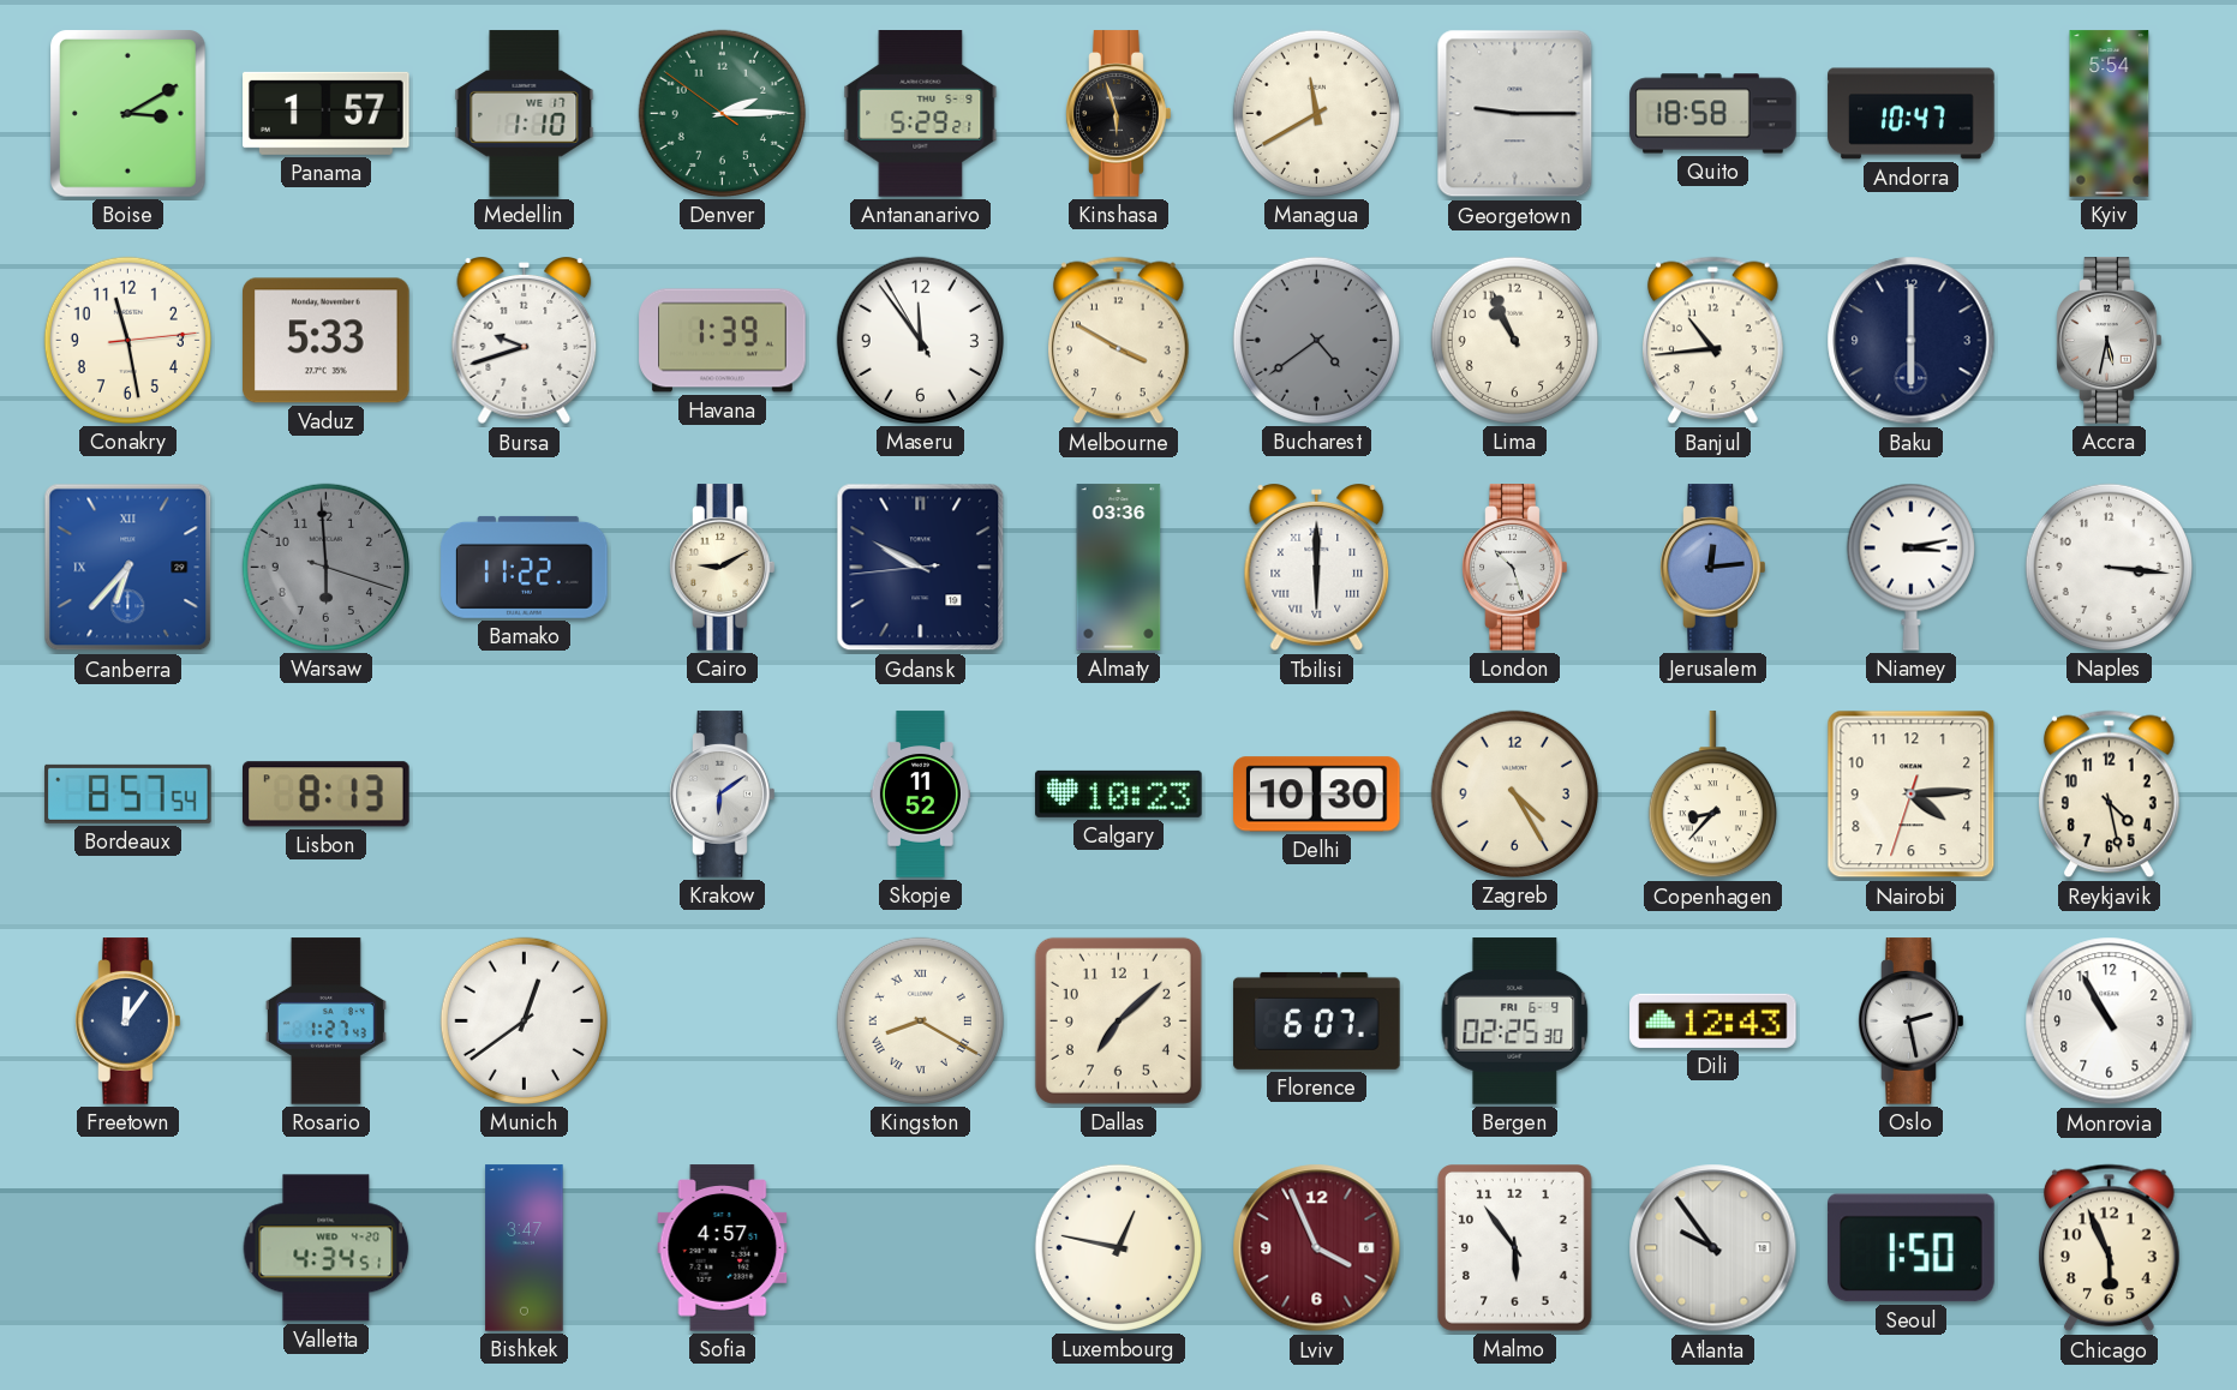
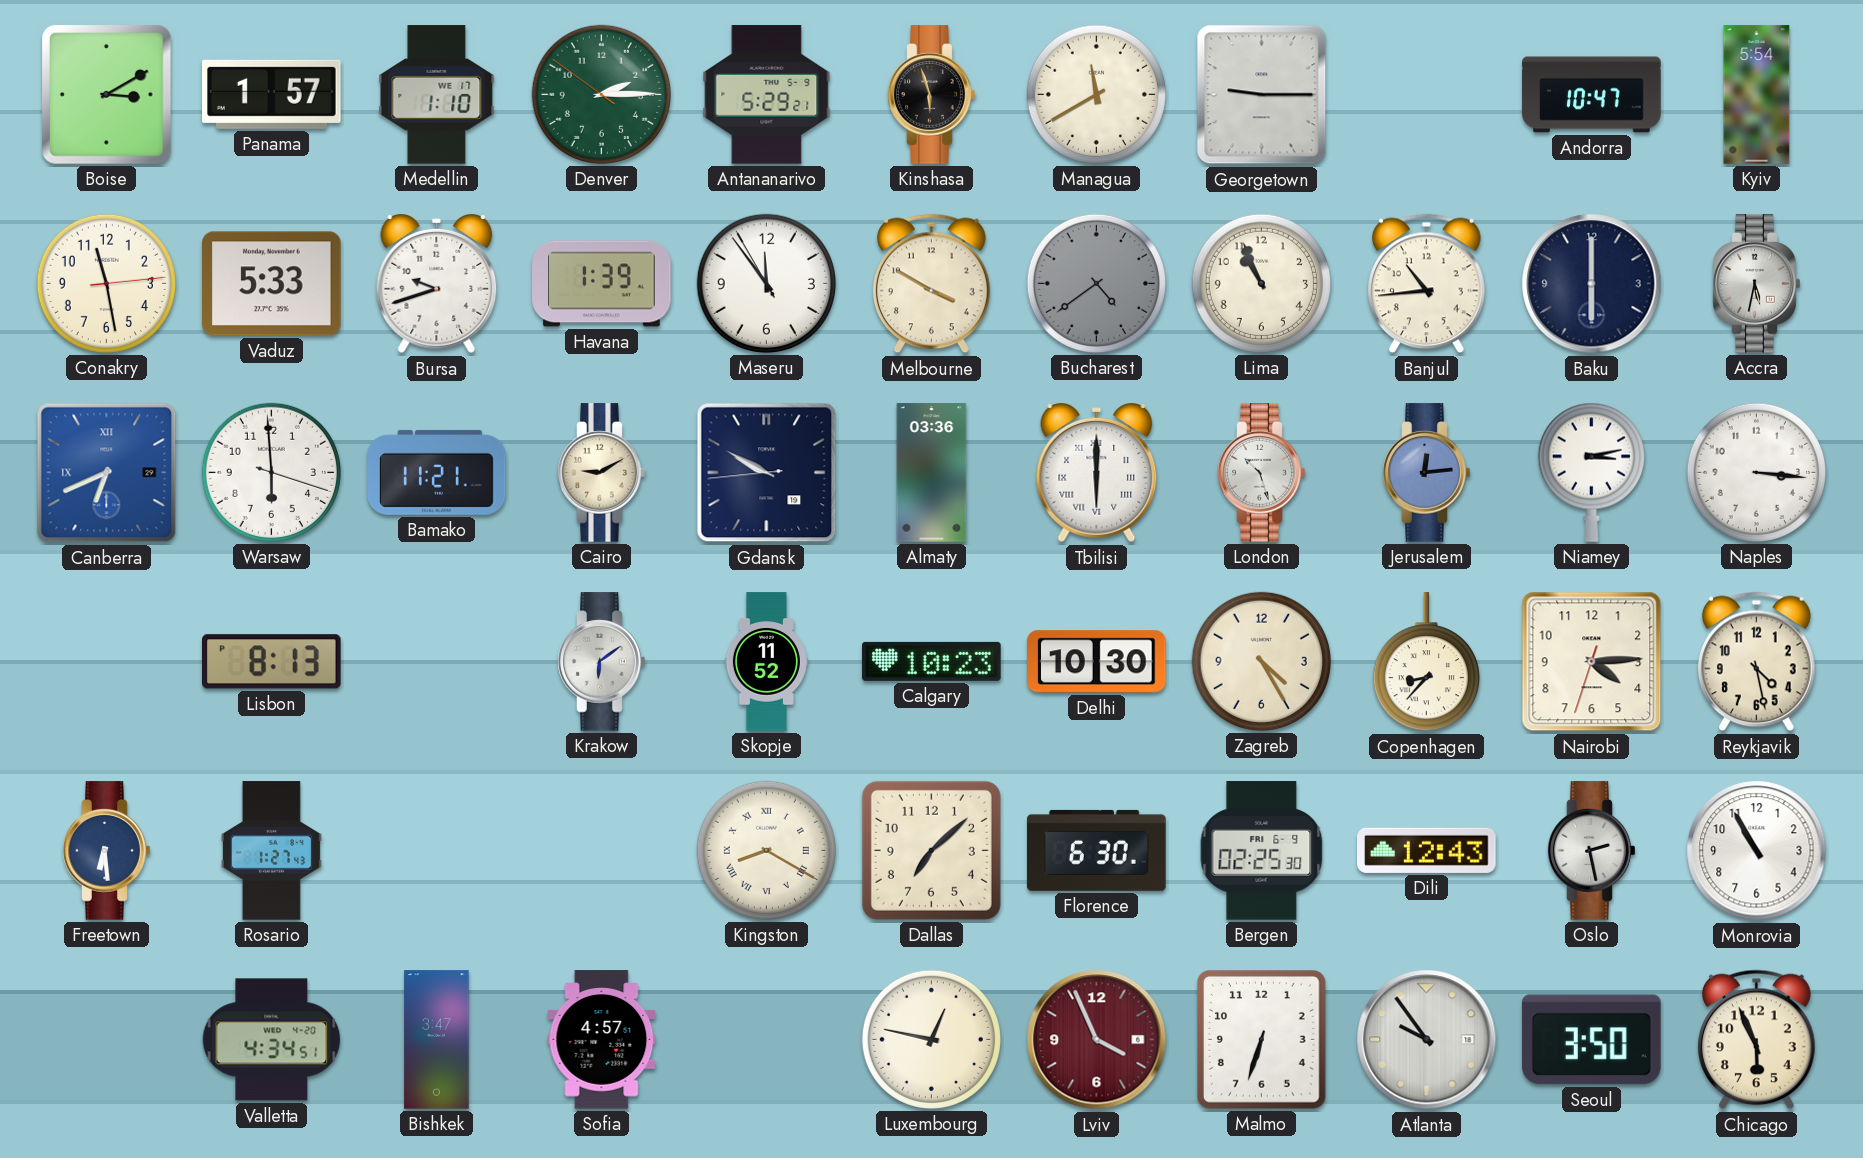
Quito: 18:58 -> none
Canberra: 6:37 -> 6:41
Warsaw dial: grey -> white
Bamako: 11:22 -> 11:21
Bordeaux: 8:57 -> none
Freetown: 12:06 -> 6:29
Munich: 12:39 -> none
Florence: 6:07 -> 6:30
Malmo: 5:54 -> 6:33
Seoul: 1:50 -> 3:50
